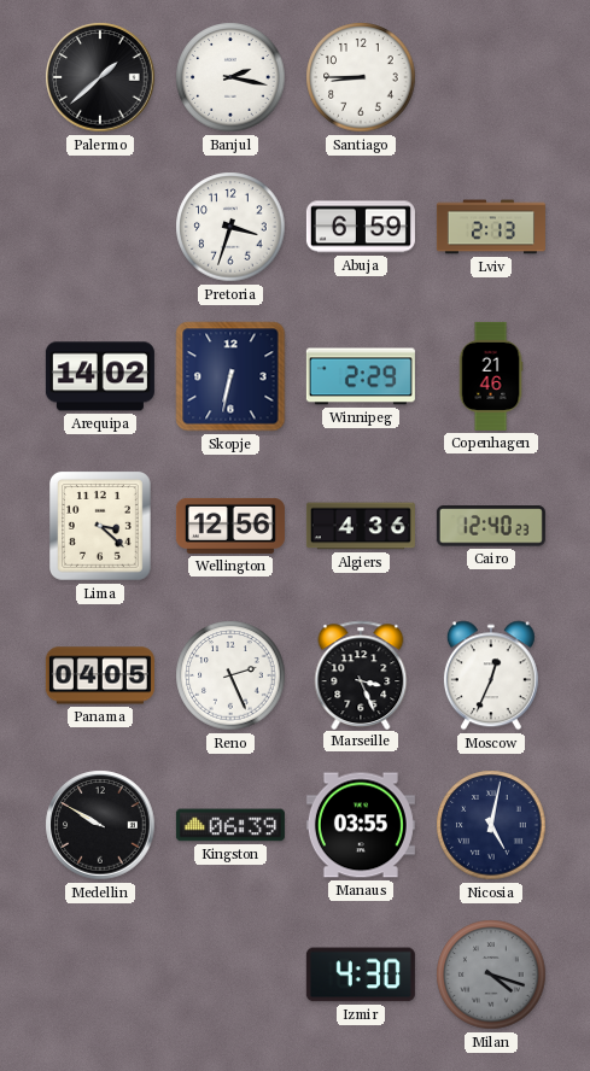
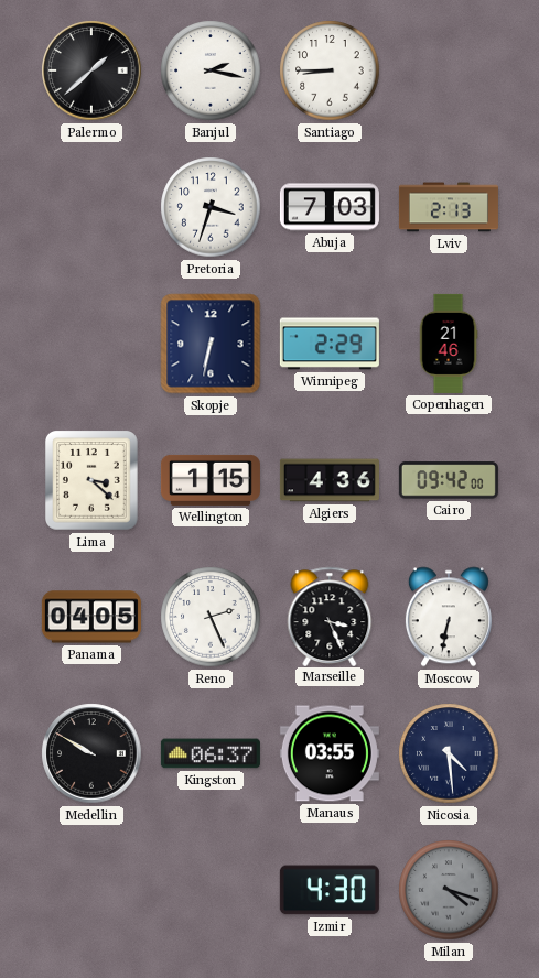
Abuja: 6:59 -> 7:03
Arequipa: 14:02 -> none
Wellington: 12:56 -> 1:15
Cairo: 12:40 -> 09:42
Moscow: 12:34 -> 6:32
Kingston: 06:39 -> 06:37
Nicosia: 5:02 -> 4:29
